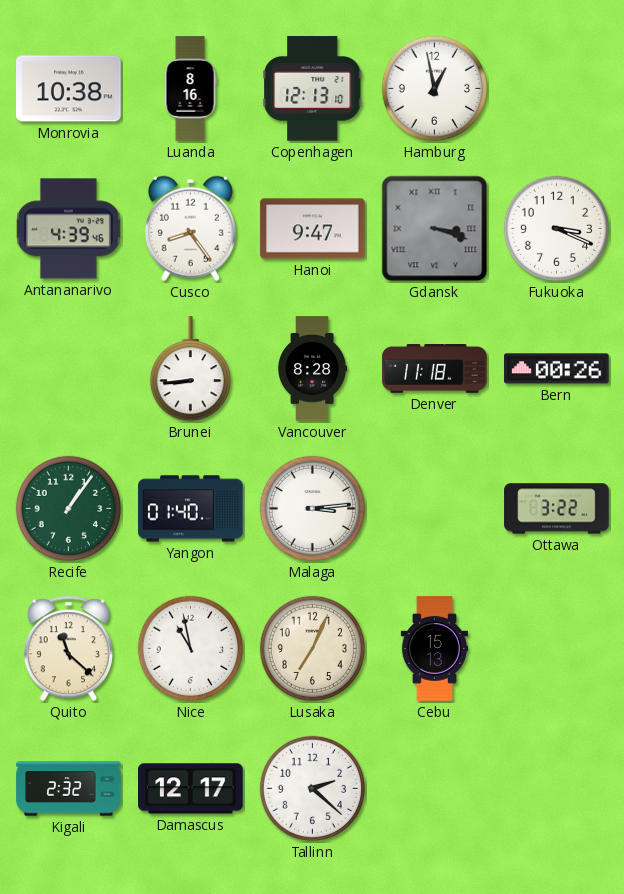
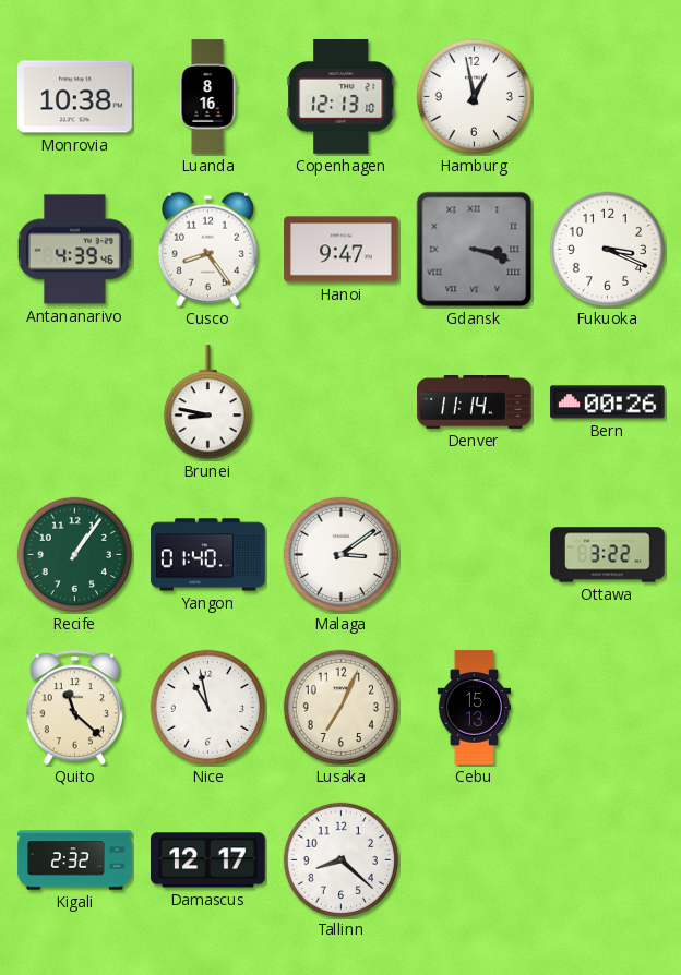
Brunei: 8:44 -> 8:47
Vancouver: 8:28 -> none
Denver: 11:18 -> 11:14
Malaga: 3:14 -> 3:09
Tallinn: 2:22 -> 8:22
